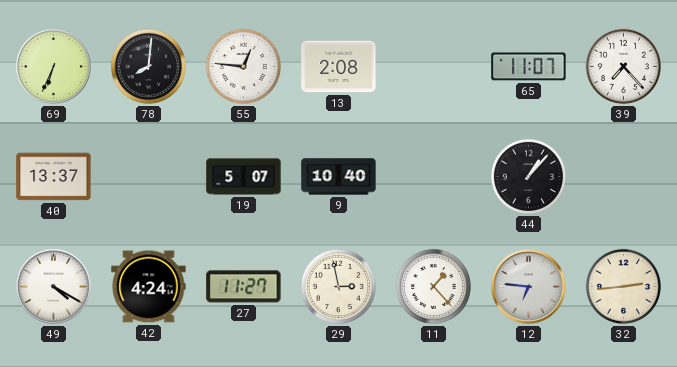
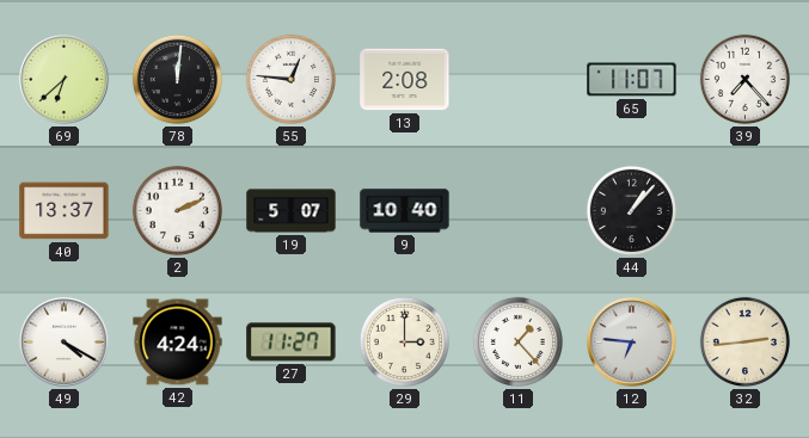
69: 6:34 -> 6:38
78: 8:01 -> 12:01
2: none -> 2:11
29: 2:58 -> 3:00
